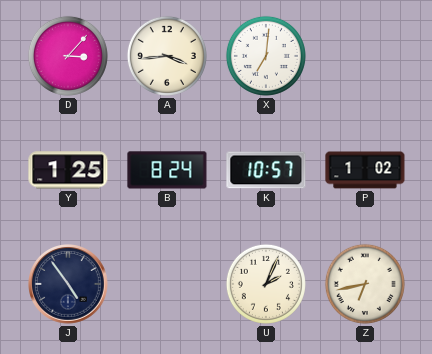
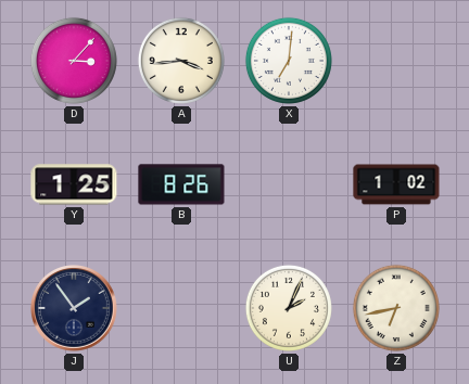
B: 8:24 -> 8:26
K: 10:57 -> none
J: 4:54 -> 1:54
